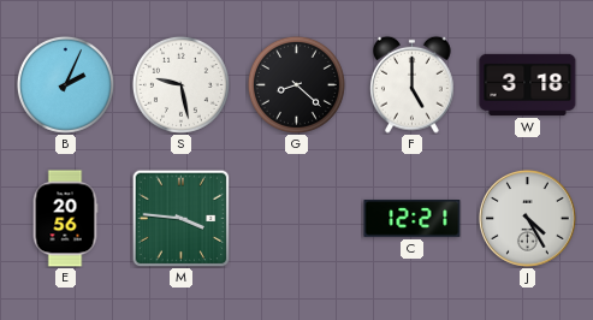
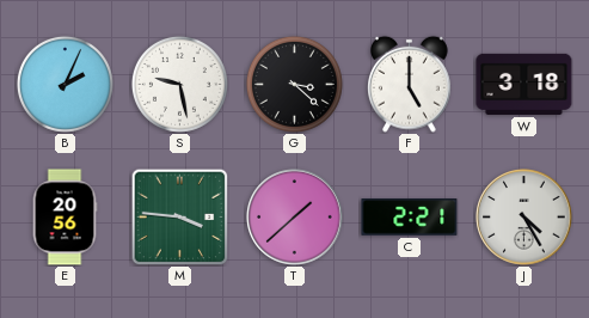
G: 8:22 -> 3:22
T: none -> 1:38
C: 12:21 -> 2:21
